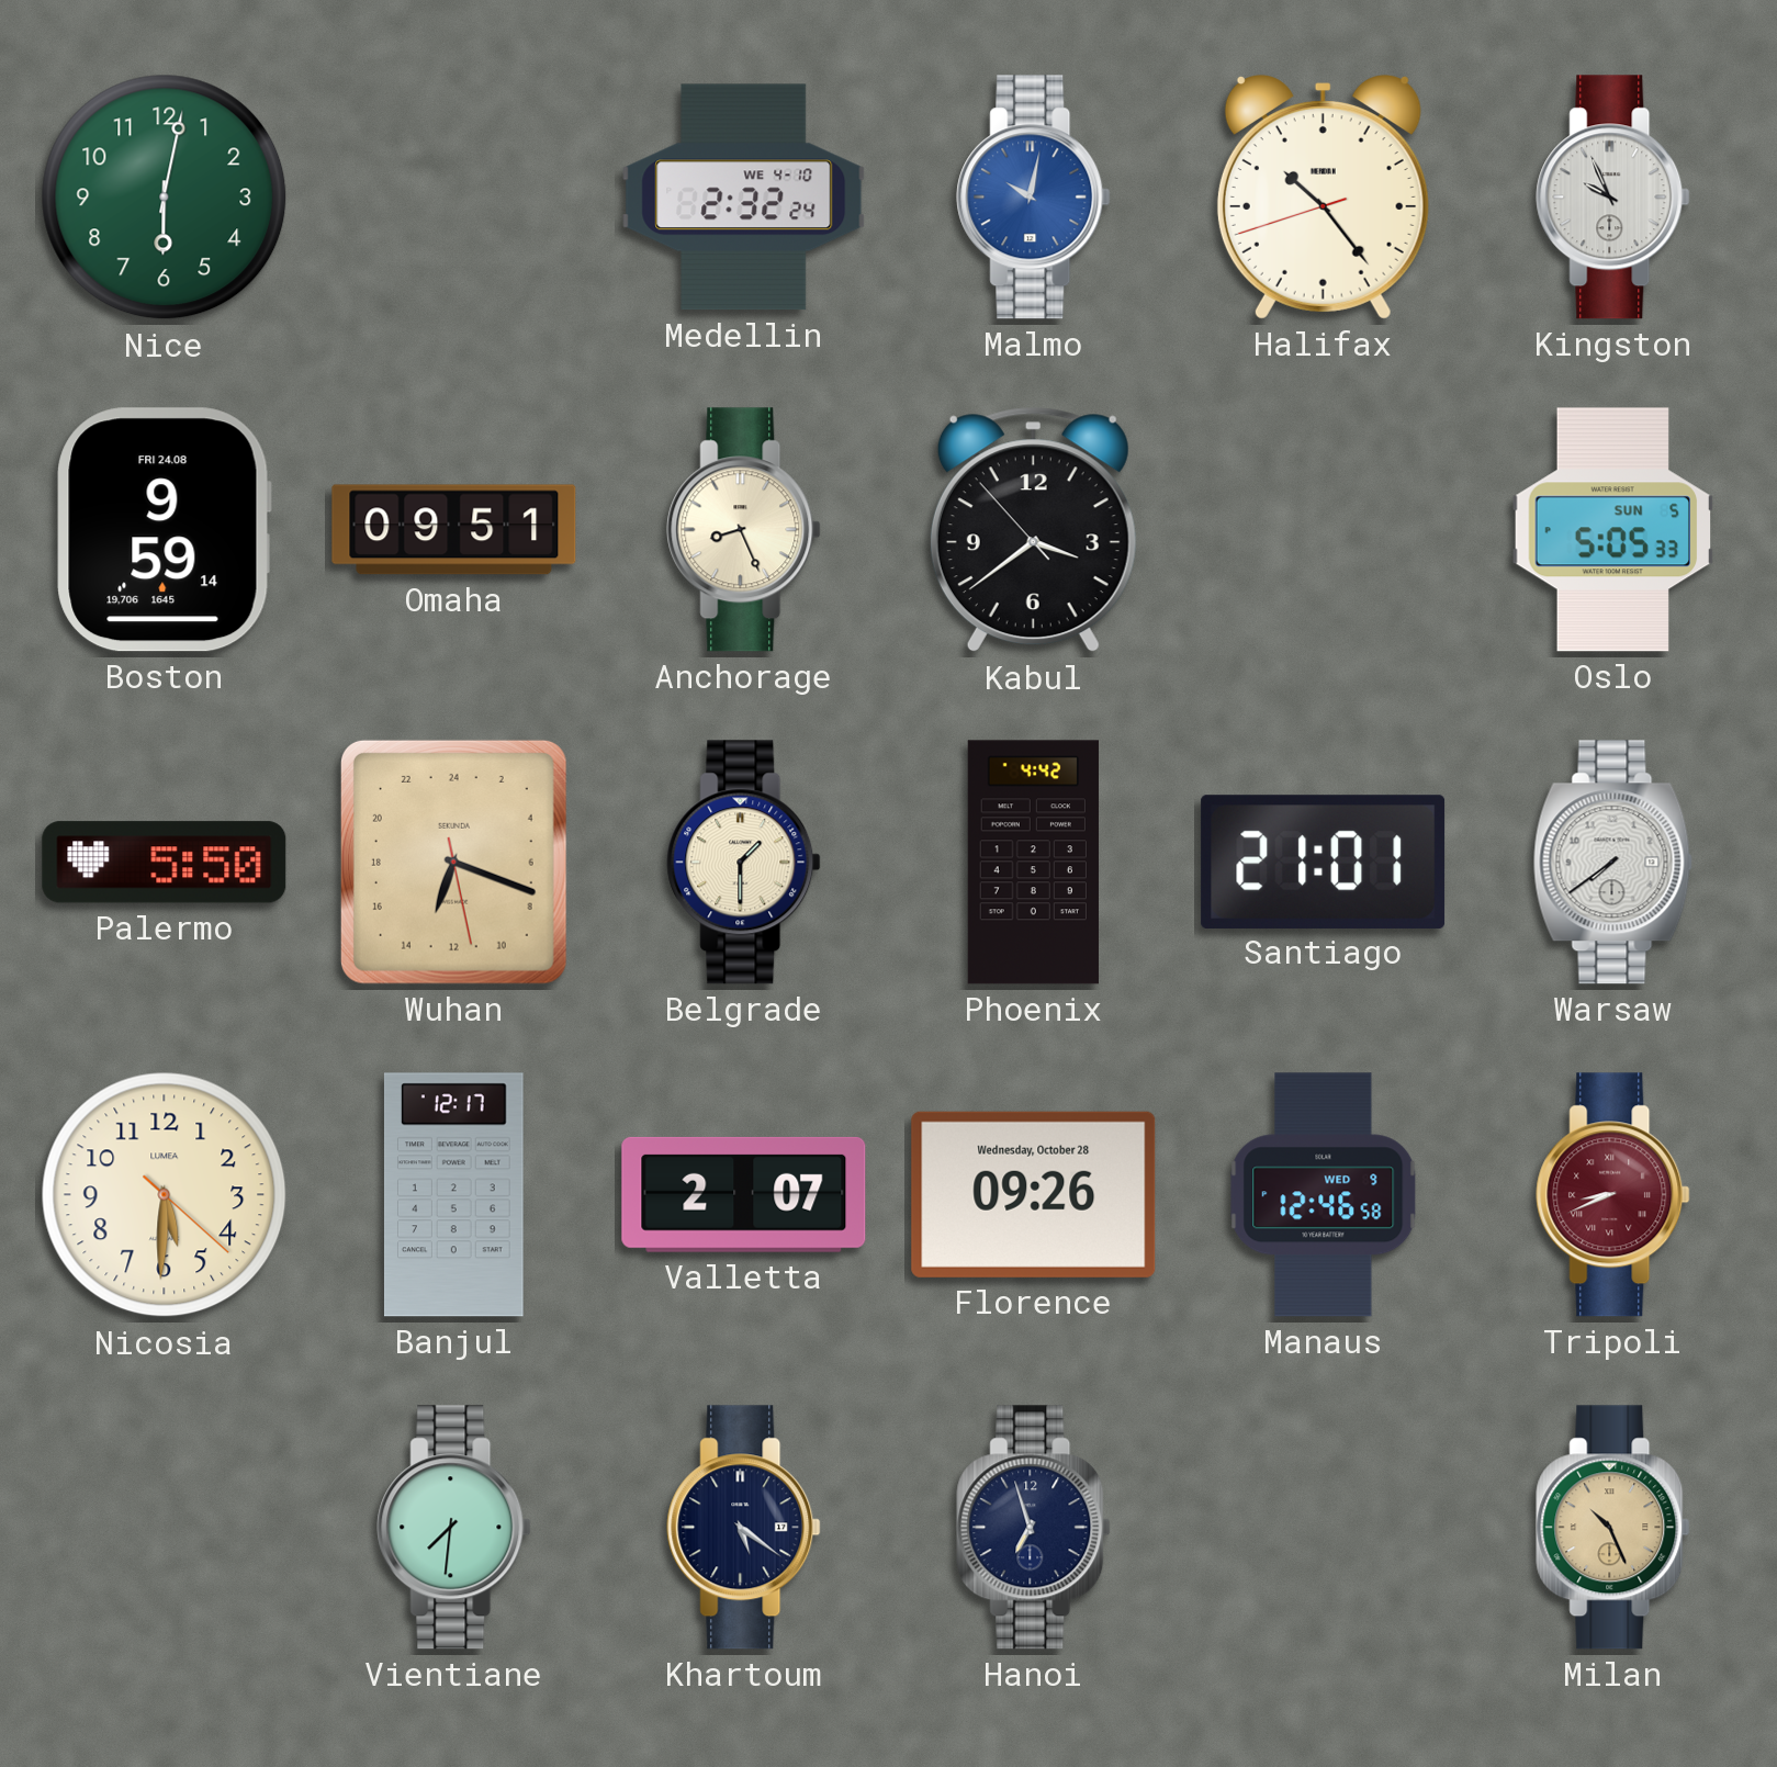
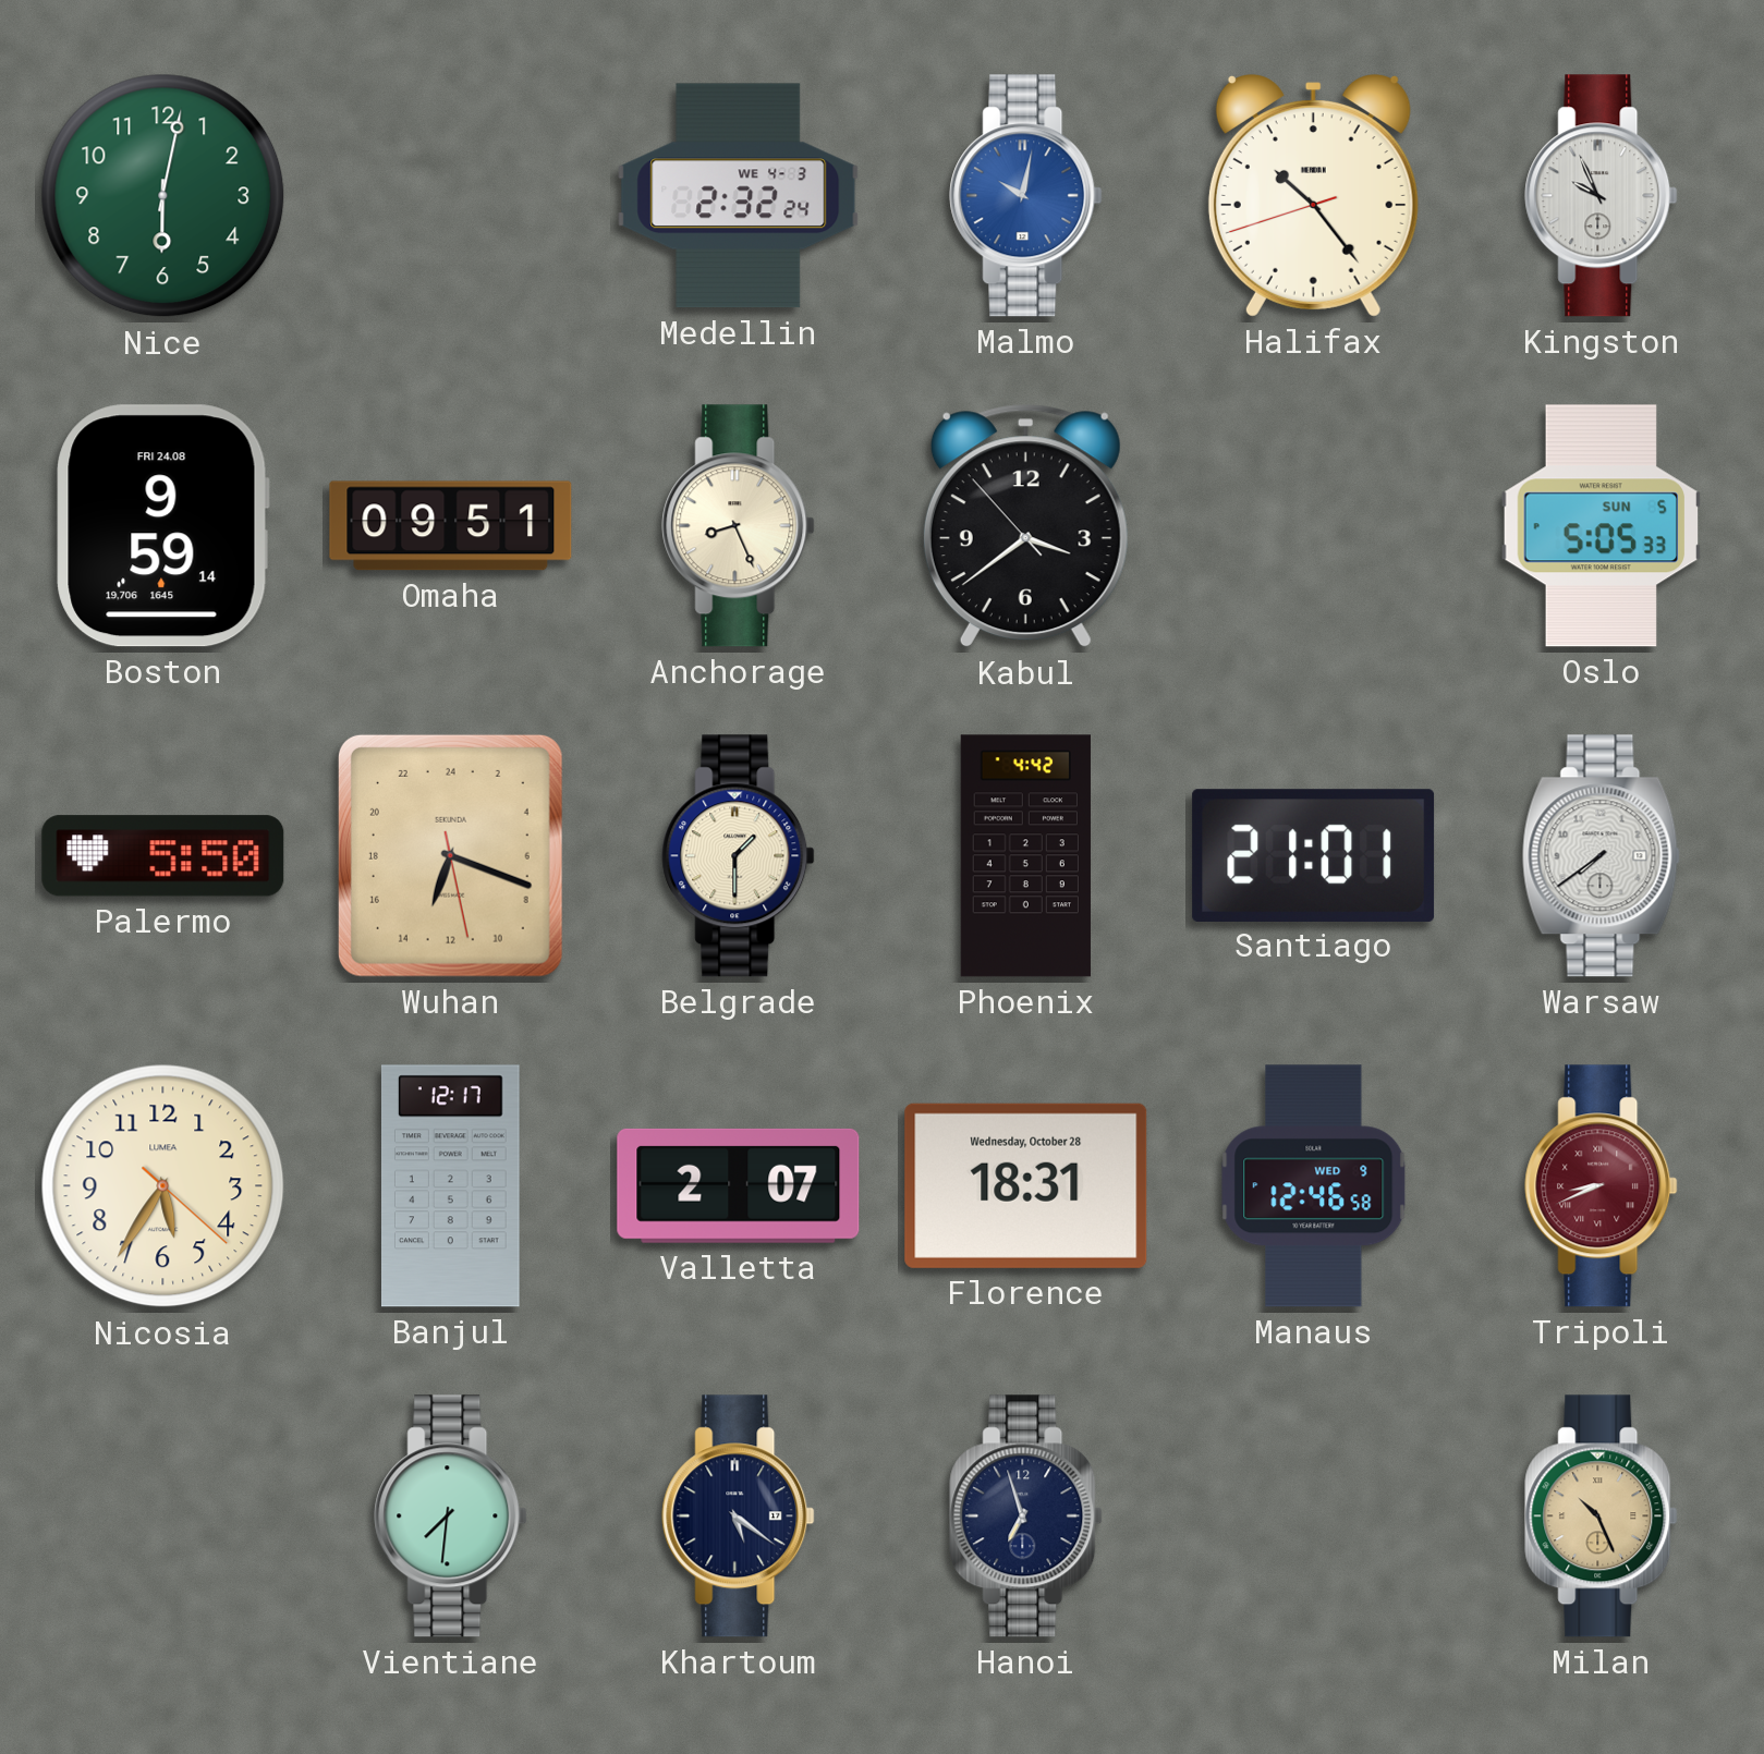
Medellin date: WE 4-10 -> WE 4-3
Nicosia: 5:30 -> 5:35
Florence: 09:26 -> 18:31
